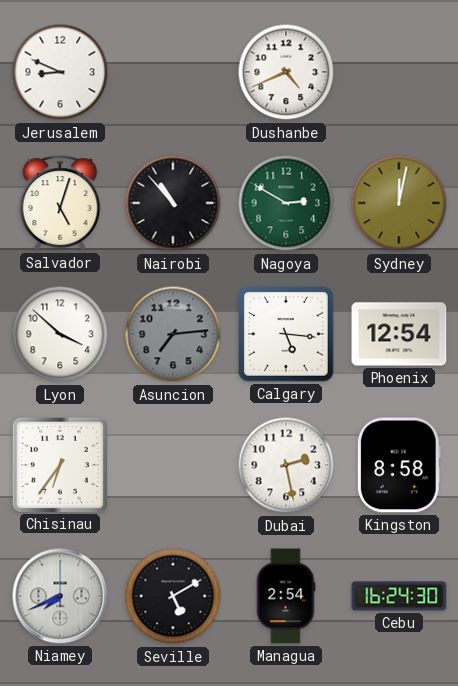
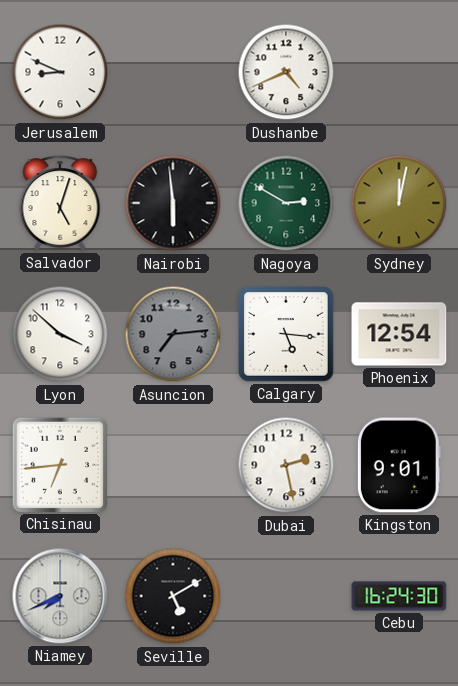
Nairobi: 10:53 -> 5:59
Chisinau: 6:36 -> 6:44
Kingston: 8:58 -> 9:01
Managua: 2:54 -> none
